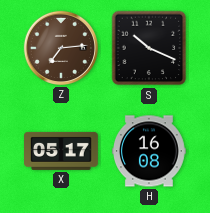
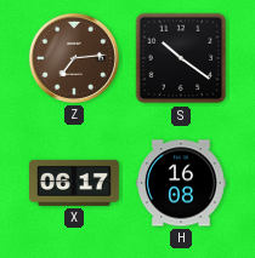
S: 10:19 -> 10:21
X: 05:17 -> 06:17
